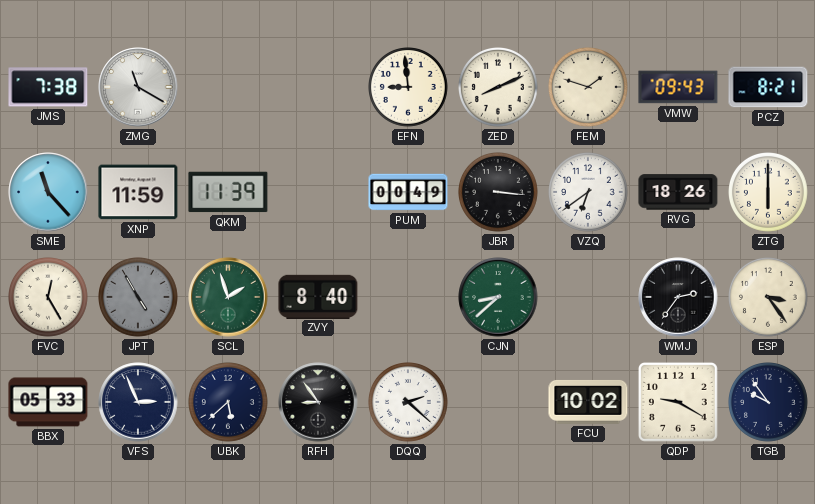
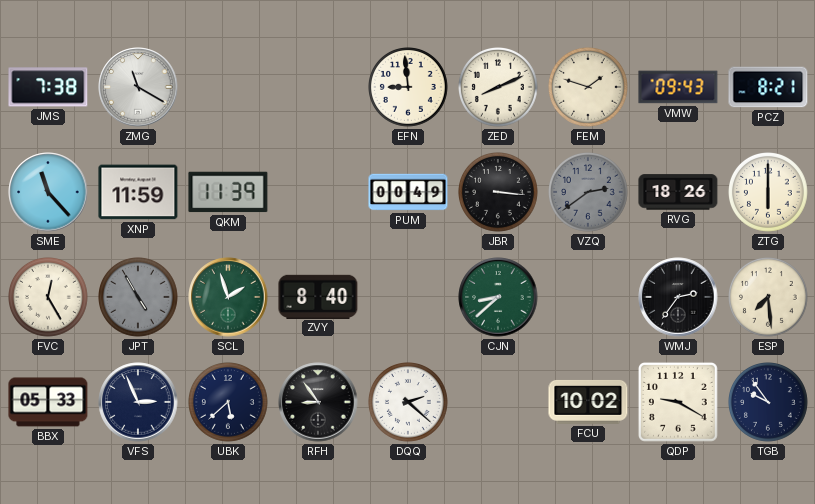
VZQ: 6:39 -> 2:39
VZQ dial: white -> grey
ESP: 3:24 -> 7:29
